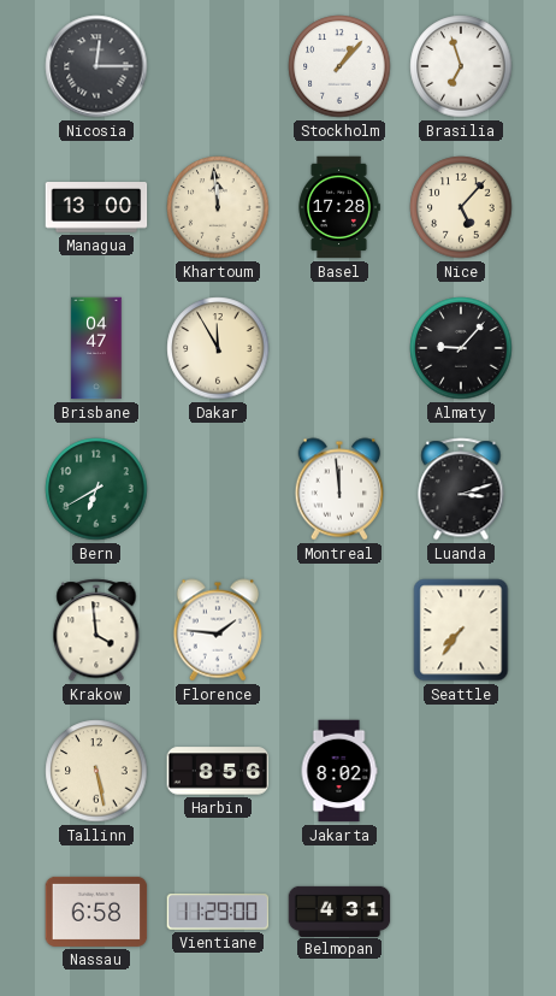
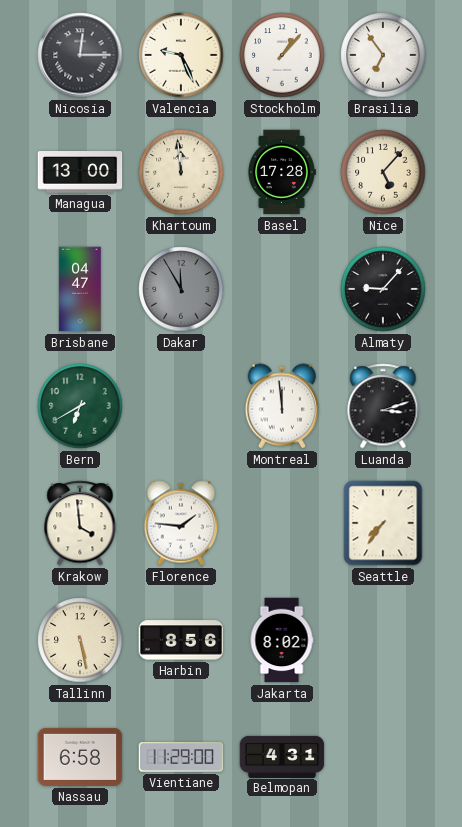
Valencia: none -> 9:26
Brasilia: 6:57 -> 6:54
Dakar dial: cream -> grey
